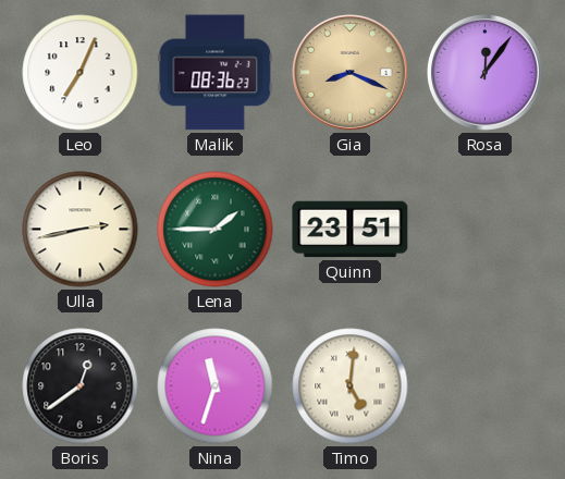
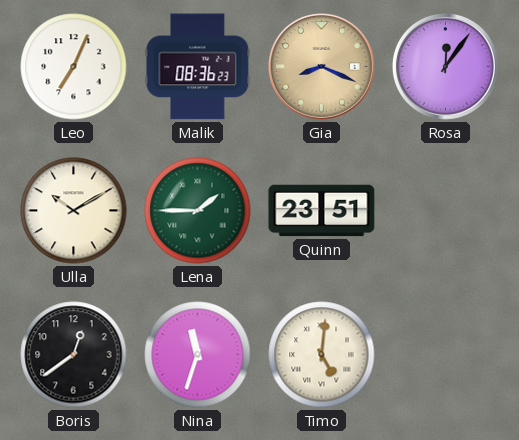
Ulla: 2:43 -> 10:10
